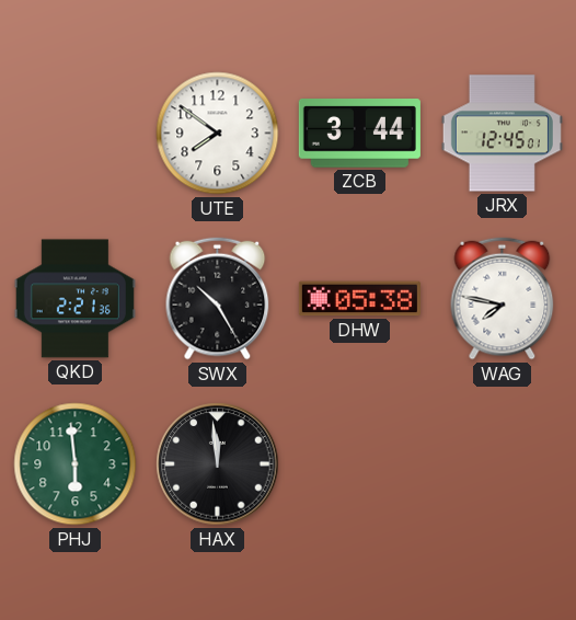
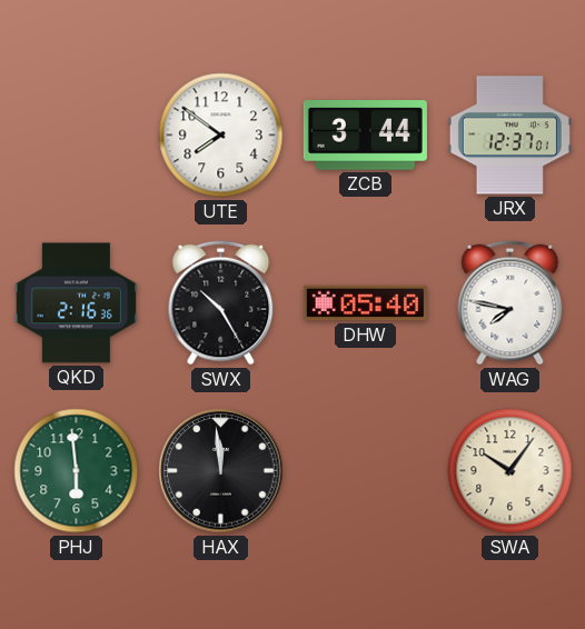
JRX: 12:45 -> 12:37
QKD: 2:21 -> 2:16
DHW: 05:38 -> 05:40
SWA: none -> 10:06
